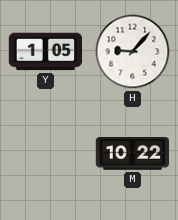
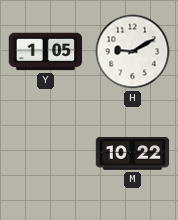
H: 9:07 -> 9:10
